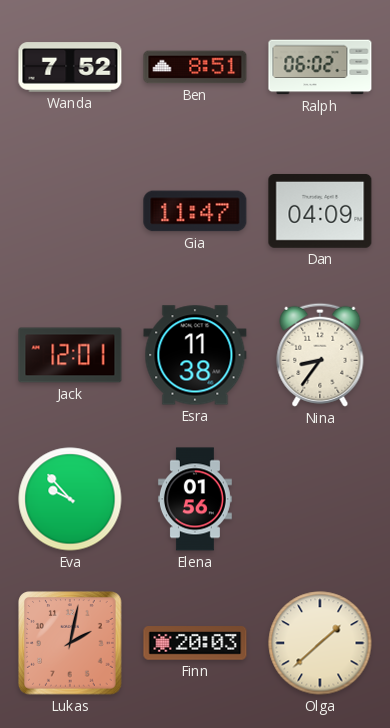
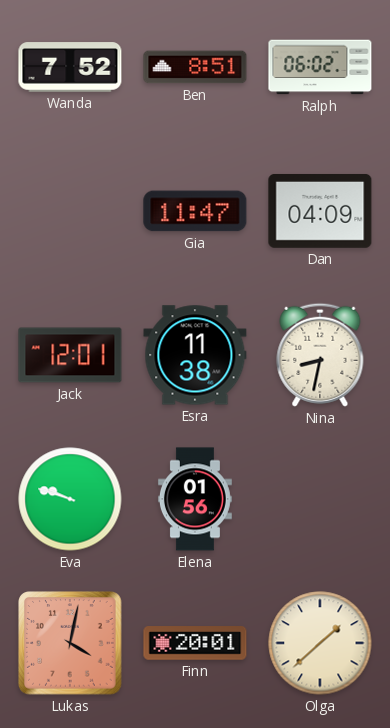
Nina: 8:36 -> 8:32
Eva: 9:53 -> 9:48
Lukas: 2:02 -> 4:02
Finn: 20:03 -> 20:01
